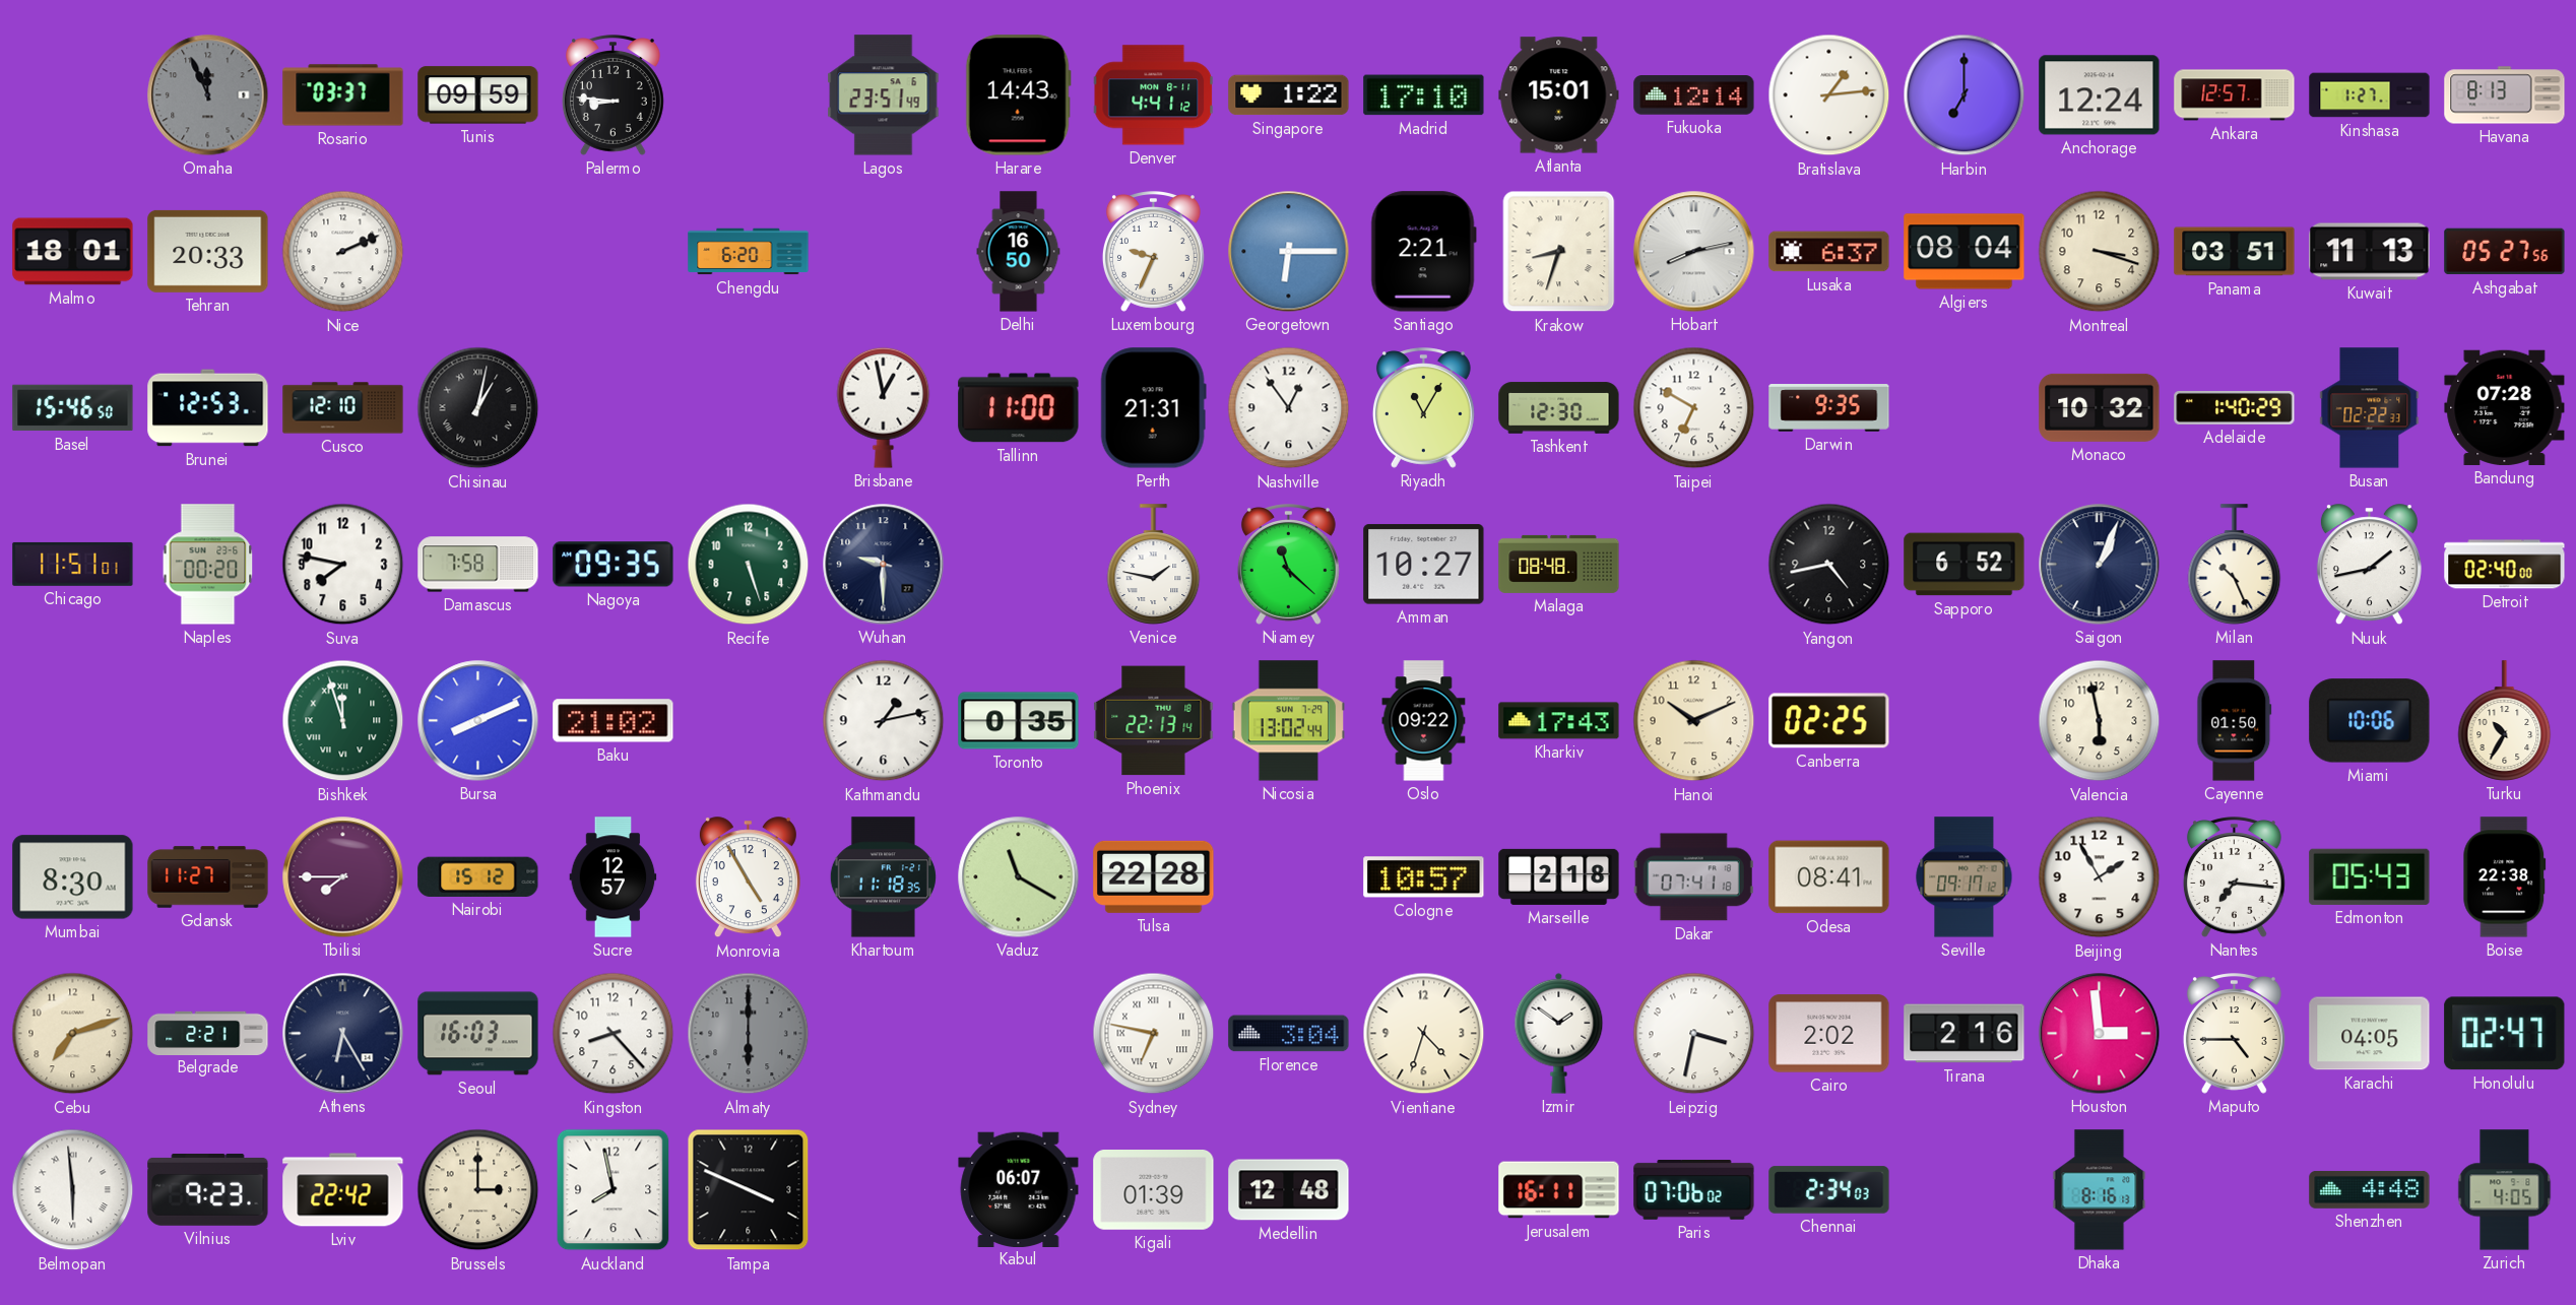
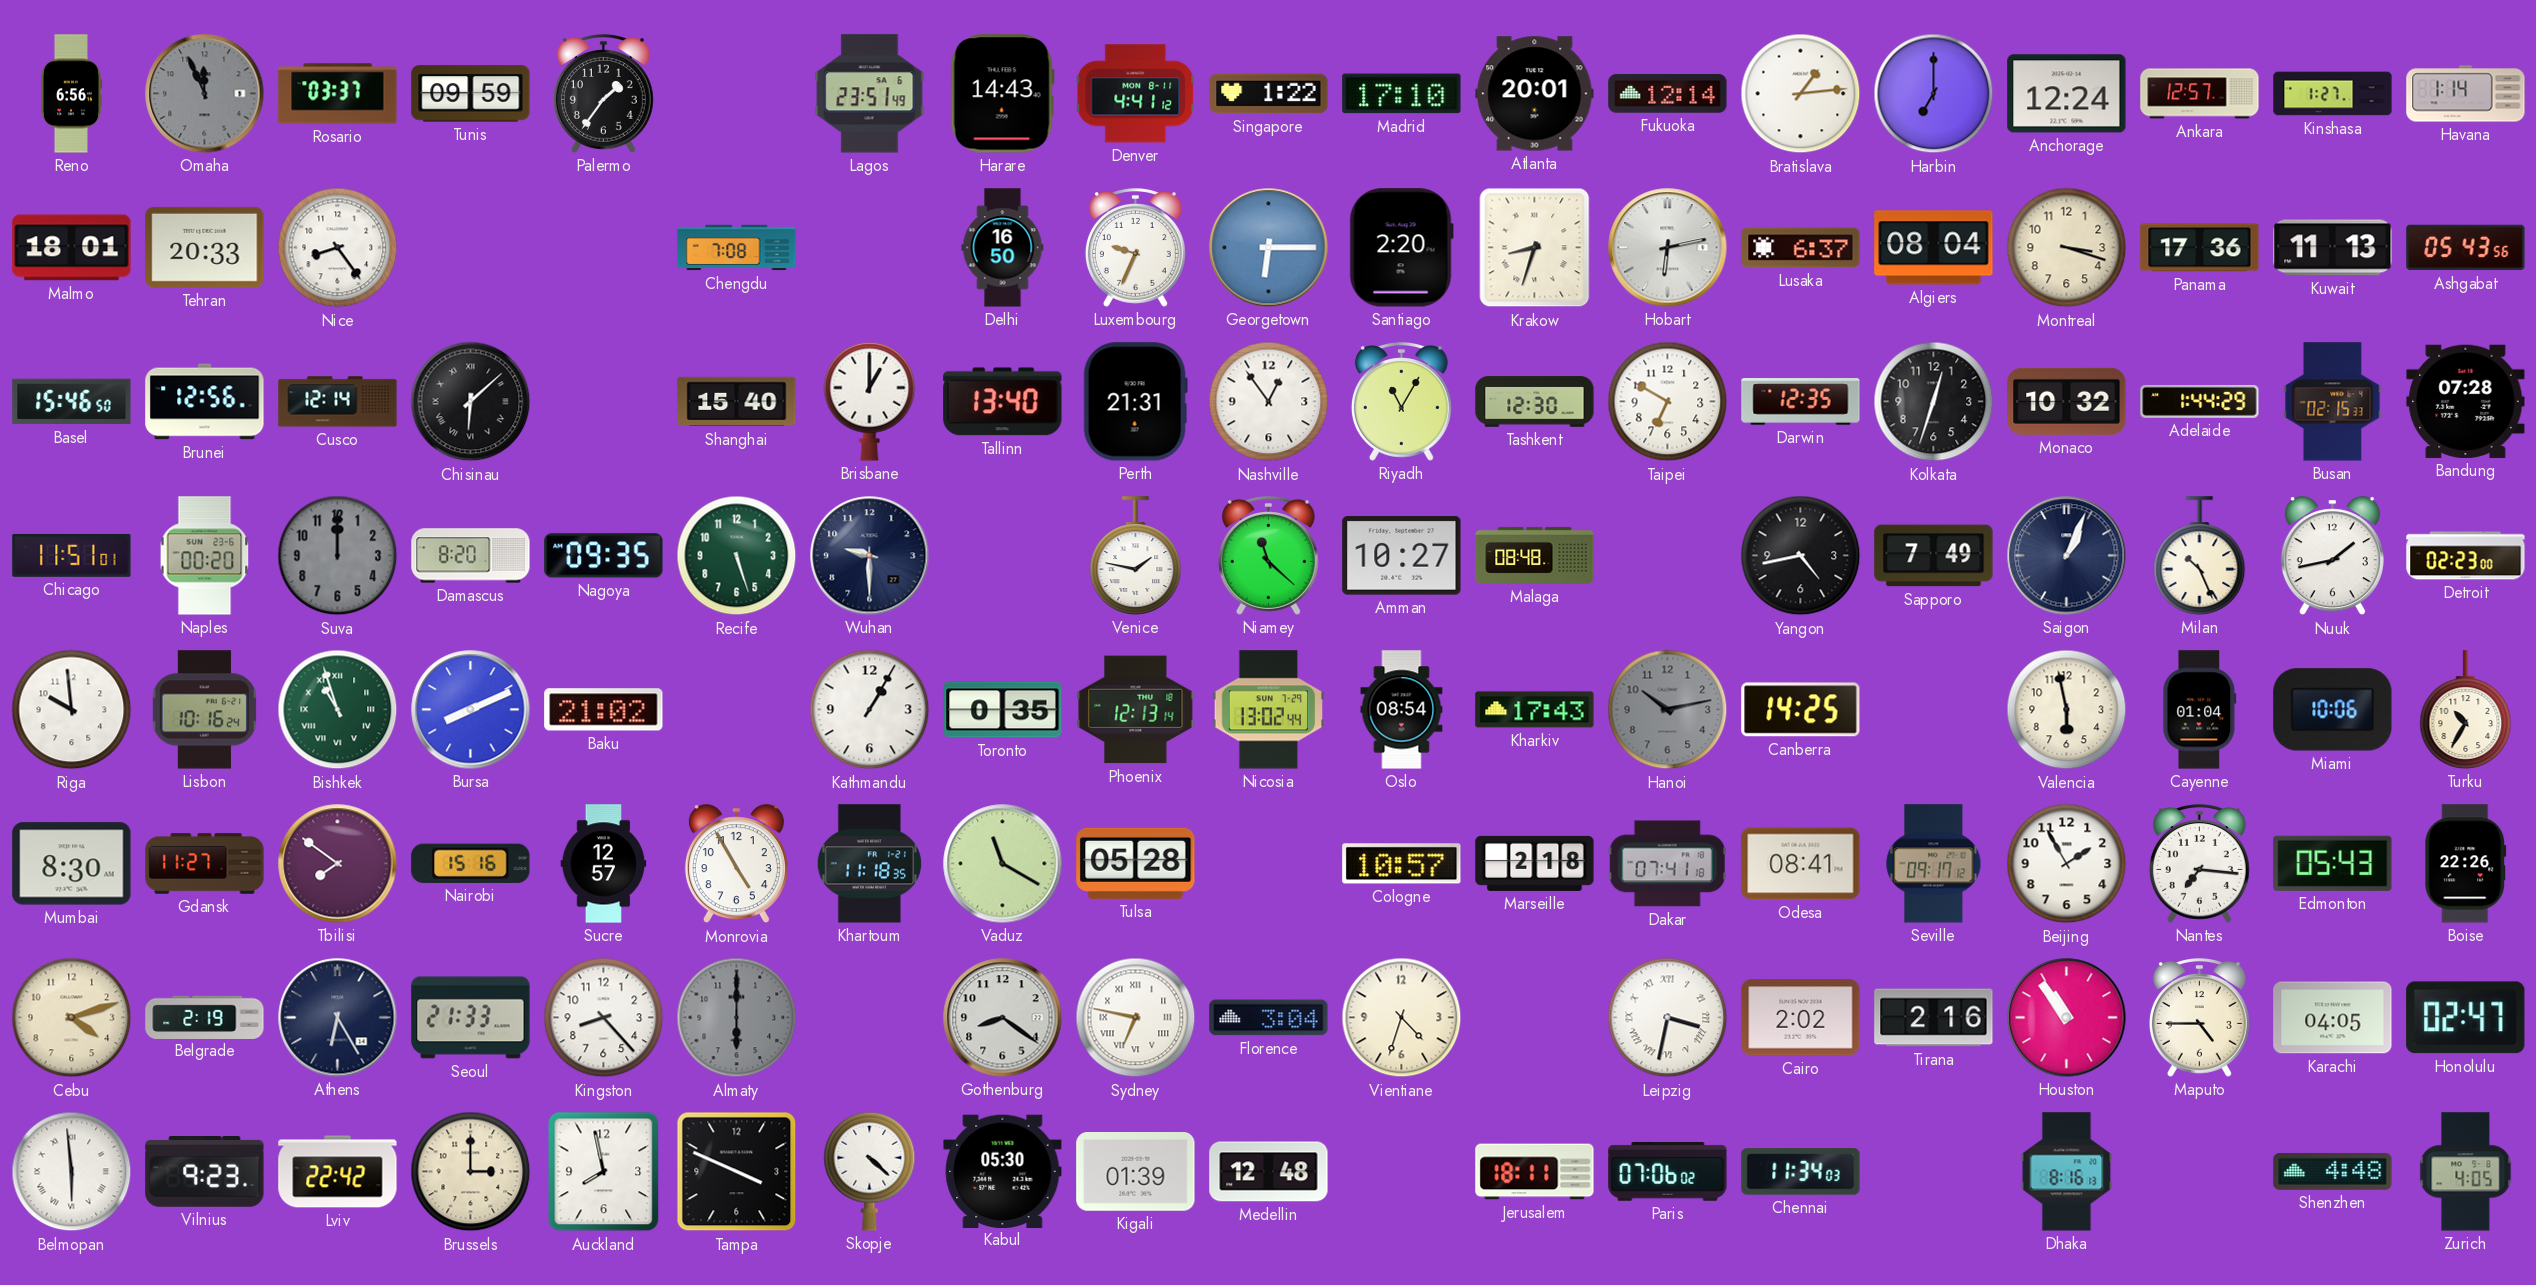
Reno: none -> 6:56
Palermo: 8:46 -> 1:36
Atlanta: 15:01 -> 20:01
Havana: 8:13 -> 1:14
Nice: 2:11 -> 8:24
Chengdu: 6:20 -> 7:08
Santiago: 2:21 -> 2:20
Hobart: 8:13 -> 6:13
Panama: 03:51 -> 17:36
Ashgabat: 05:27 -> 05:43
Brunei: 12:53 -> 12:56
Cusco: 12:10 -> 12:14
Chisinau: 1:02 -> 6:08
Shanghai: none -> 15:40
Brisbane: 12:58 -> 1:00
Tallinn: 11:00 -> 13:40
Darwin: 9:35 -> 12:35
Kolkata: none -> 12:33
Adelaide: 1:40 -> 1:44
Busan: 02:22 -> 02:15
Suva: 7:47 -> 12:00
Suva dial: white -> grey
Damascus: 7:58 -> 8:20
Sapporo: 6:52 -> 7:49
Detroit: 02:40 -> 02:23
Riga: none -> 9:59
Lisbon: none -> 10:16
Bishkek: 11:57 -> 10:57
Kathmandu: 1:13 -> 1:05
Phoenix: 22:13 -> 12:13
Oslo: 09:22 -> 08:54
Hanoi: 10:11 -> 10:13
Hanoi dial: cream -> grey
Canberra: 02:25 -> 14:25
Cayenne: 01:50 -> 01:04
Tbilisi: 7:45 -> 7:51
Nairobi: 15:12 -> 15:16
Tulsa: 22:28 -> 05:28
Boise: 22:38 -> 22:26
Cebu: 7:12 -> 4:12
Belgrade: 2:21 -> 2:19
Seoul: 16:03 -> 21:33
Gothenburg: none -> 8:21
Izmir: 1:51 -> none
Leipzig numerals: Arabic -> Roman
Houston: 2:59 -> 10:54
Skopje: none -> 4:22
Kabul: 06:07 -> 05:30
Jerusalem: 16:11 -> 18:11
Chennai: 2:34 -> 11:34
